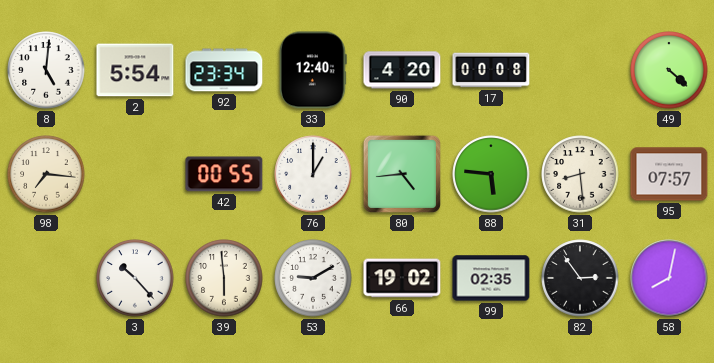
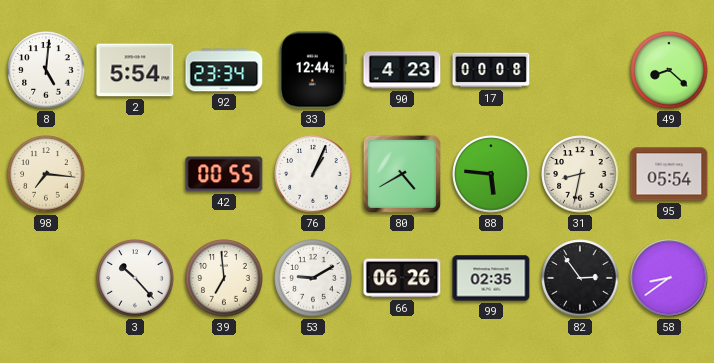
33: 12:40 -> 12:44
90: 4:20 -> 4:23
49: 4:22 -> 8:22
76: 1:00 -> 1:04
80: 4:44 -> 4:40
31: 8:29 -> 8:32
95: 07:57 -> 05:54
39: 5:59 -> 6:59
66: 19:02 -> 06:26
58: 8:02 -> 8:39
